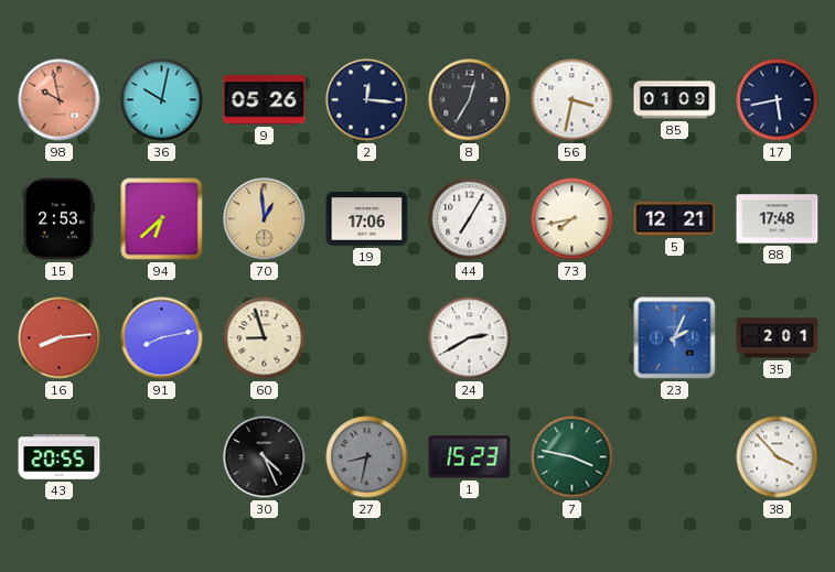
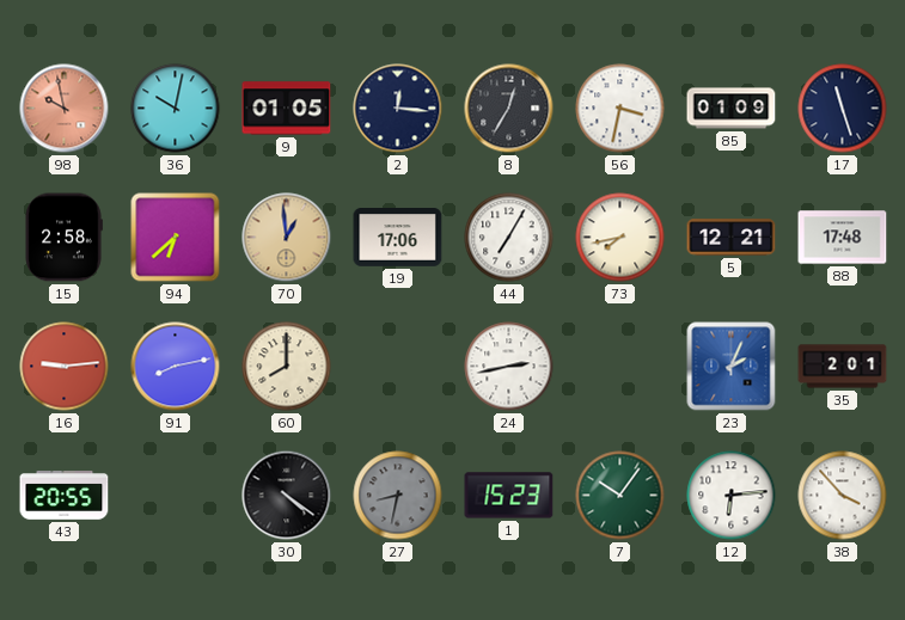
9: 05:26 -> 01:05
17: 5:43 -> 11:27
15: 2:53 -> 2:58
16: 8:14 -> 9:14
60: 8:57 -> 8:00
24: 2:40 -> 2:43
30: 4:26 -> 4:21
7: 3:47 -> 10:06
12: none -> 6:14
